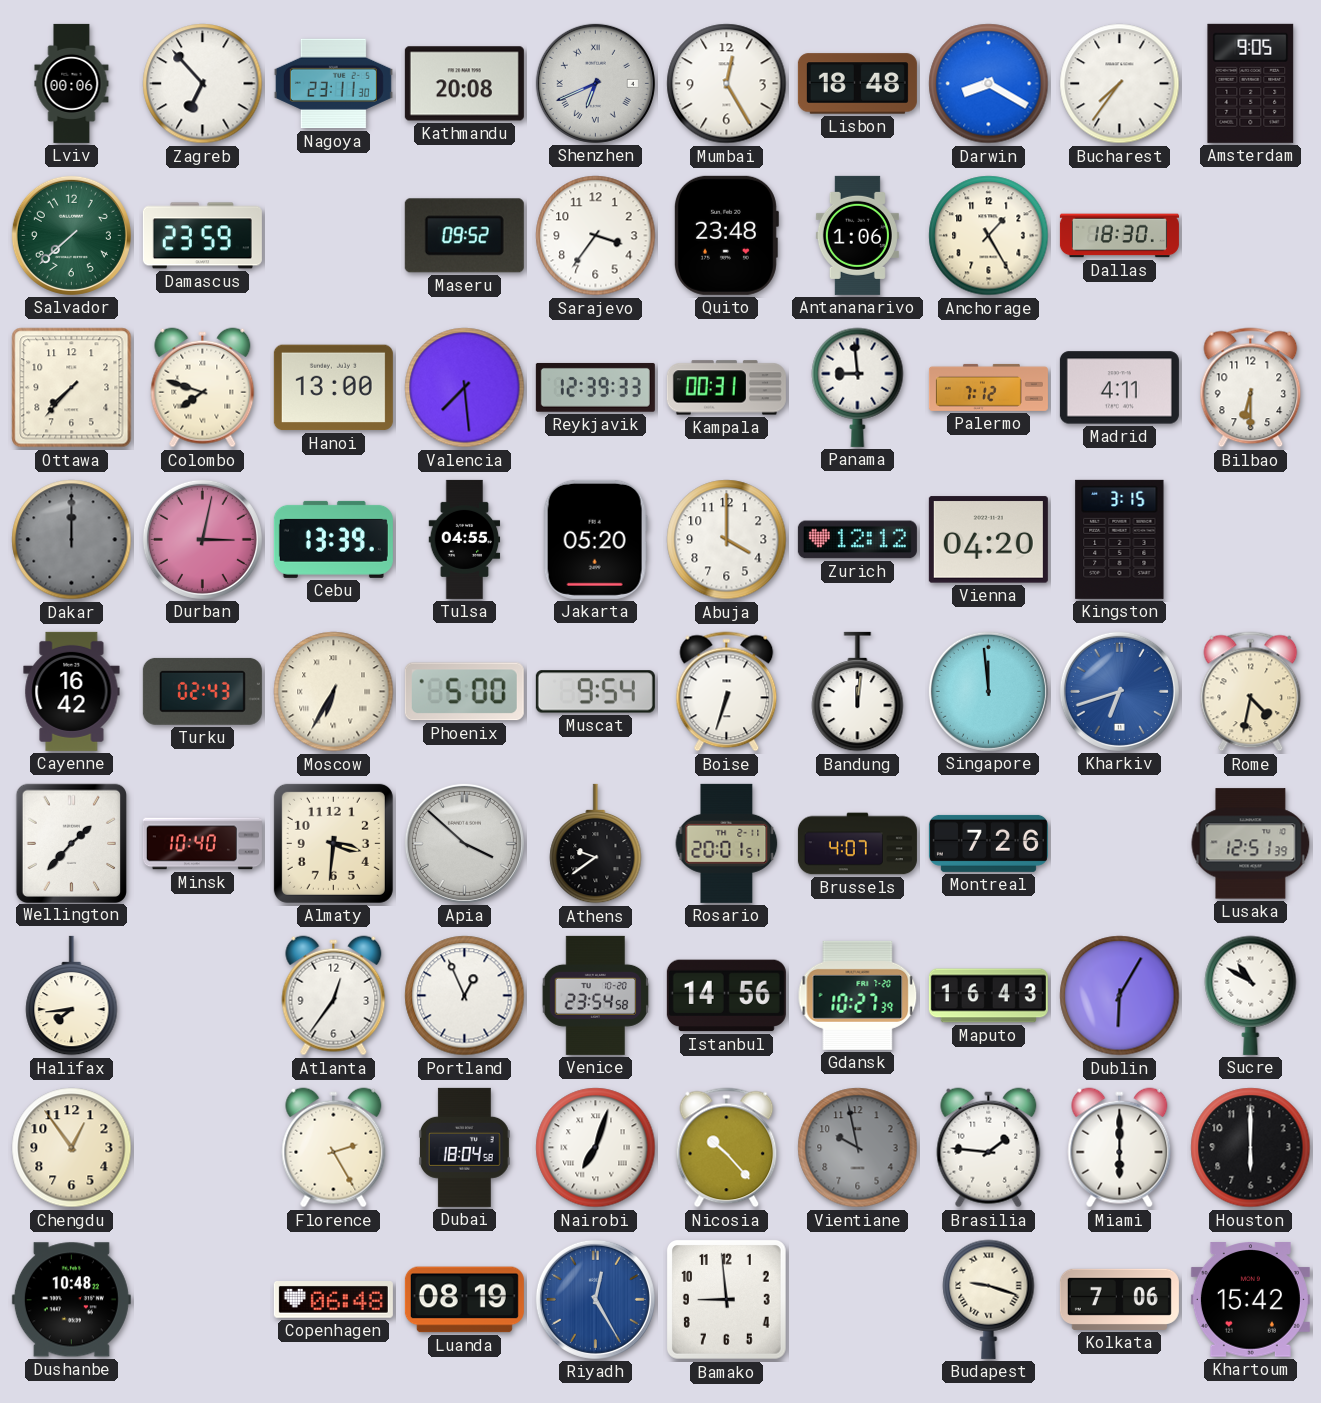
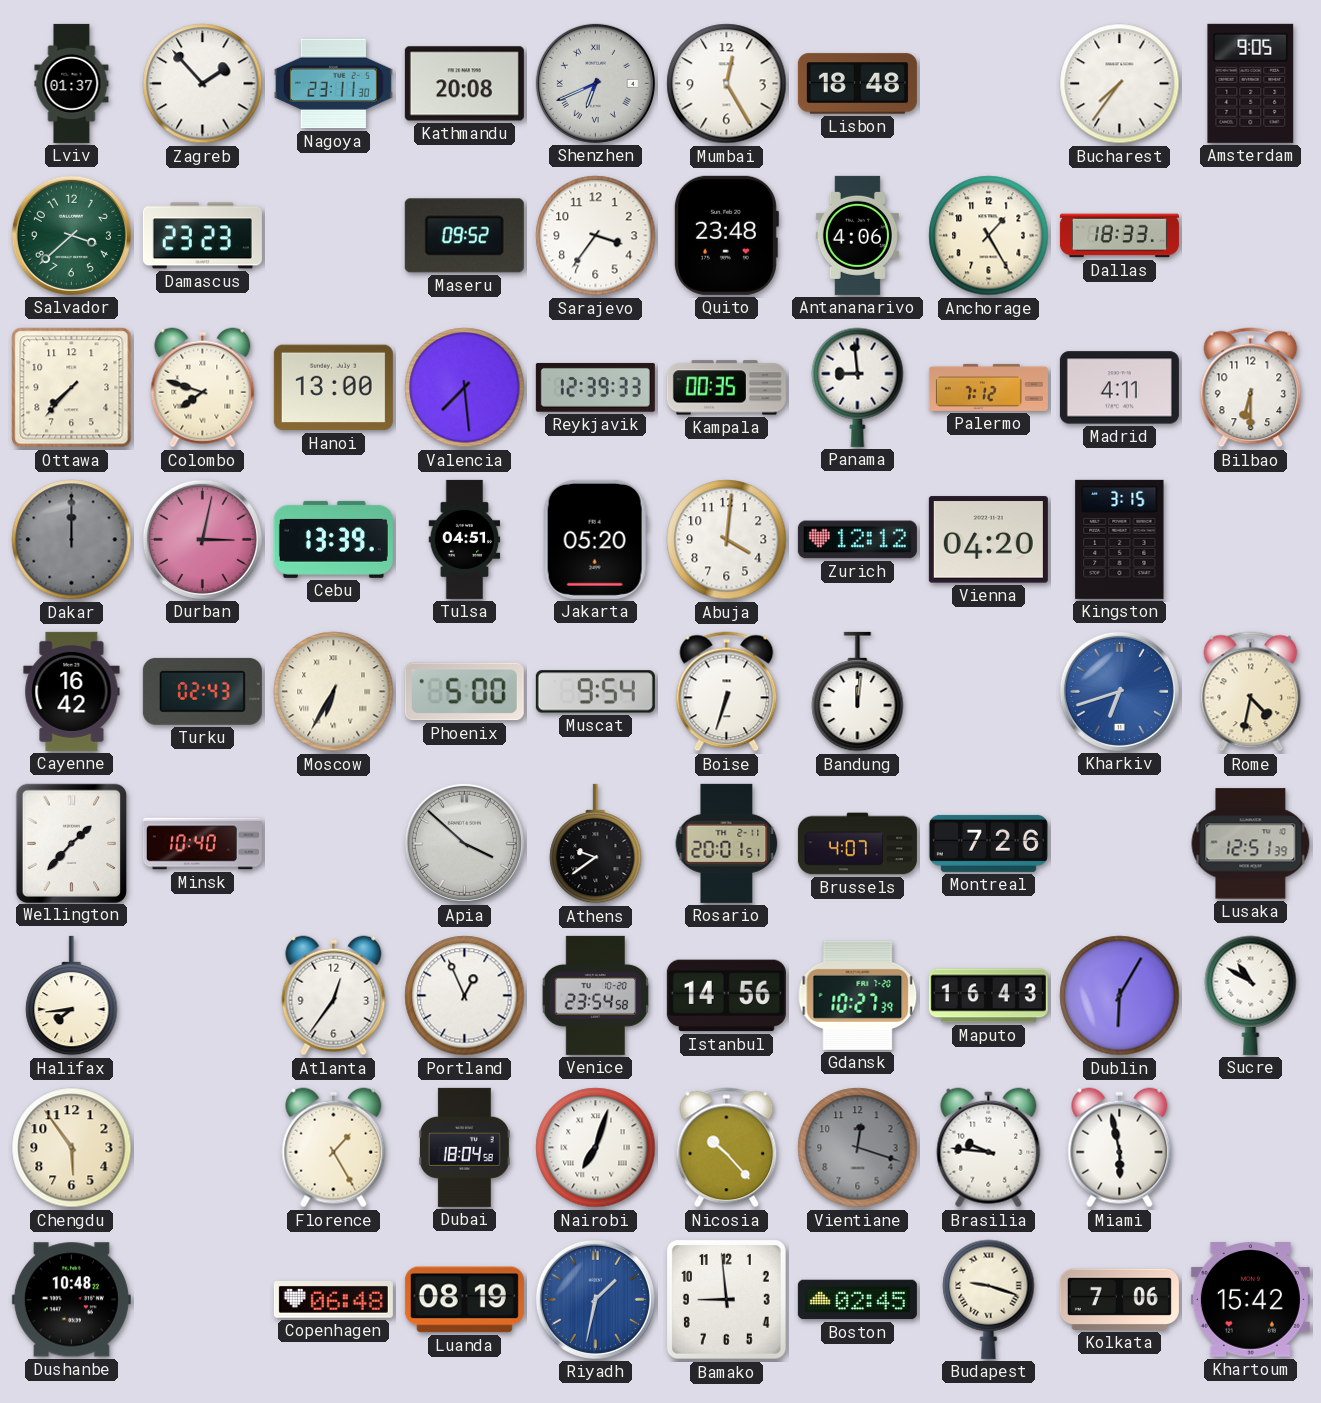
Lviv: 00:06 -> 01:37
Zagreb: 6:53 -> 1:53
Darwin: 8:20 -> none
Salvador: 7:38 -> 3:38
Damascus: 23:59 -> 23:23
Antananarivo: 1:06 -> 4:06
Dallas: 18:30 -> 18:33
Kampala: 00:31 -> 00:35
Tulsa: 04:55 -> 04:51
Abuja: 4:00 -> 4:01
Singapore: 11:59 -> none
Almaty: 3:31 -> none
Chengdu: 12:54 -> 5:54
Florence: 2:25 -> 1:25
Vientiane: 9:58 -> 12:18
Brasilia: 1:46 -> 9:46
Miami: 6:00 -> 5:58
Houston: 6:00 -> none
Riyadh: 12:25 -> 1:32
Boston: none -> 02:45
